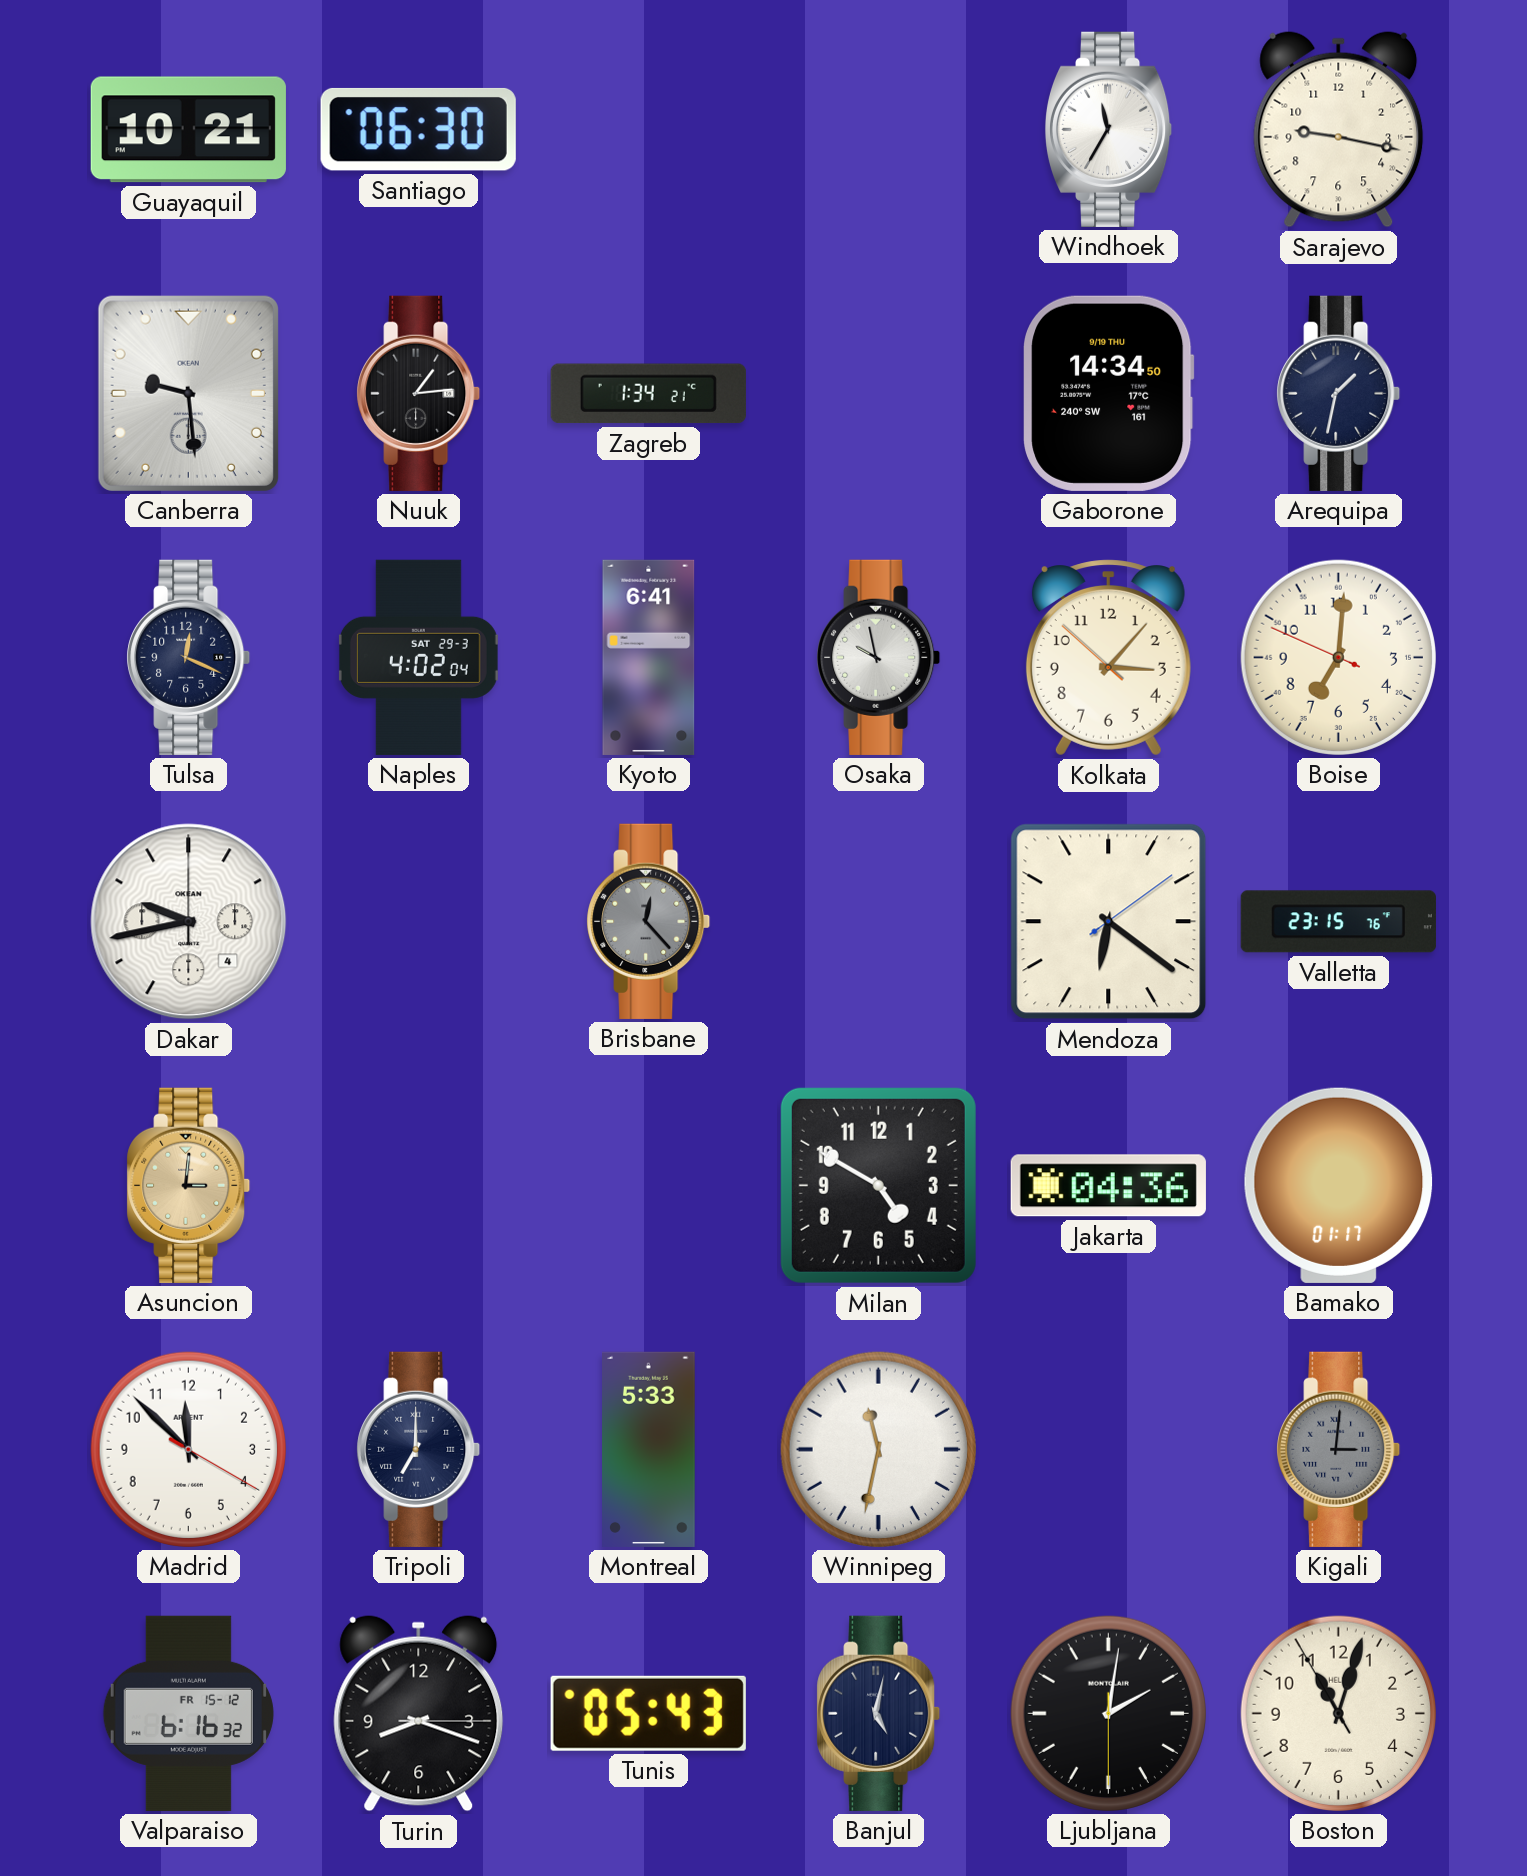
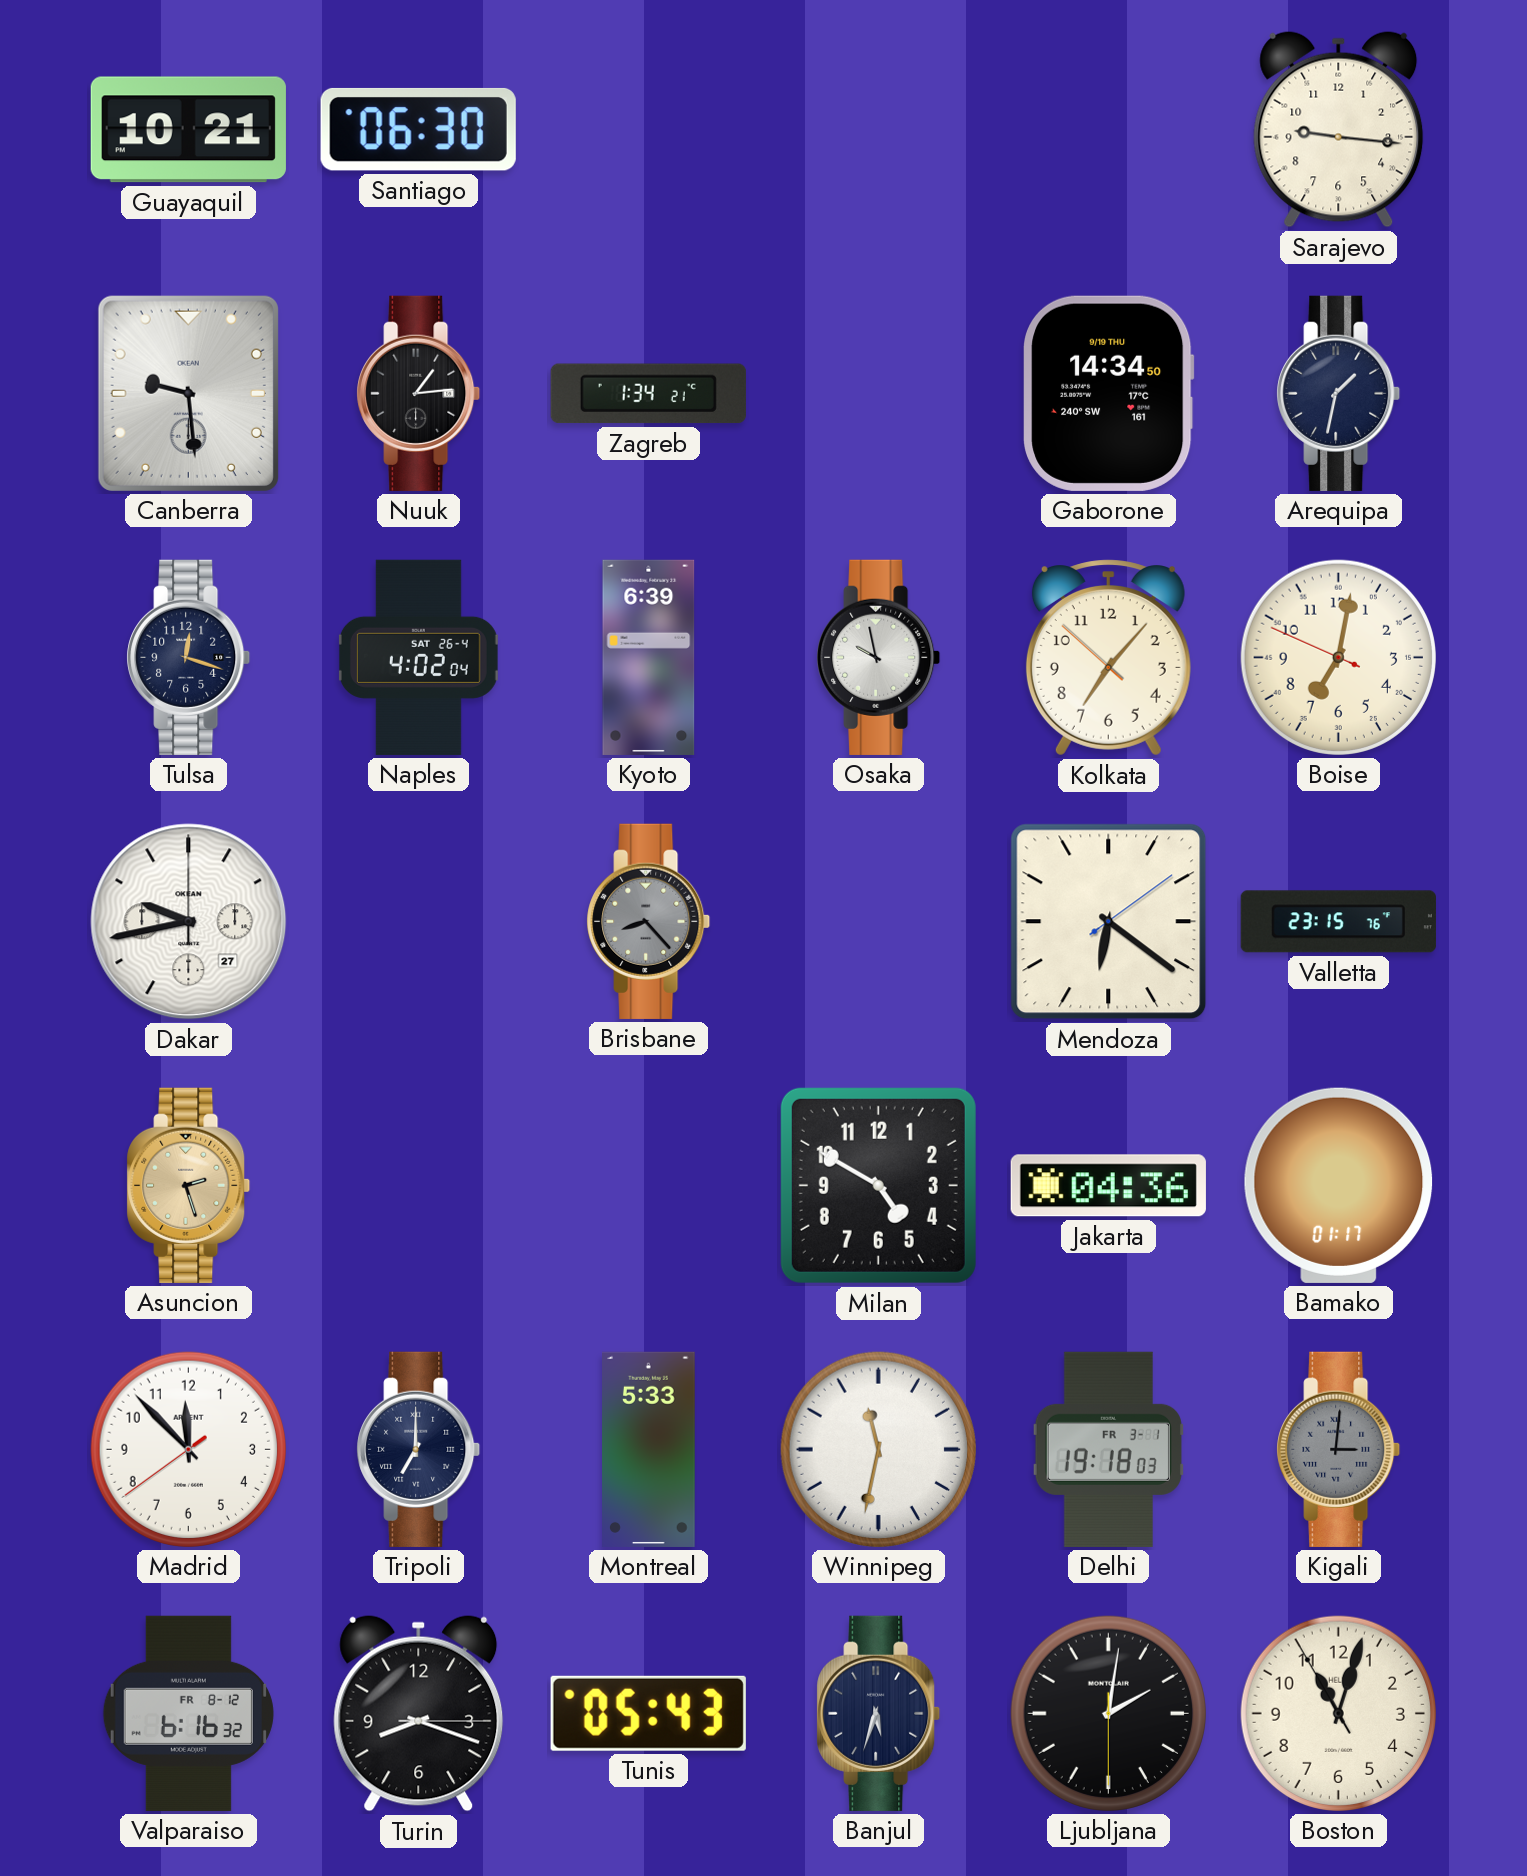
Windhoek: 11:35 -> none
Sarajevo: 9:17 -> 9:16
Tulsa: 12:19 -> 12:18
Naples date: SAT 29-3 -> SAT 26-4
Kyoto: 6:41 -> 6:39
Kolkata: 3:06 -> 7:06
Boise: 7:00 -> 7:01
Dakar date: 4 -> 27
Brisbane: 12:23 -> 8:23
Asuncion: 3:01 -> 2:27
Madrid: 11:52:20 -> 11:52:39
Delhi: none -> 19:18
Valparaiso date: FR 15-12 -> FR 8-12
Banjul: 5:02 -> 5:33
